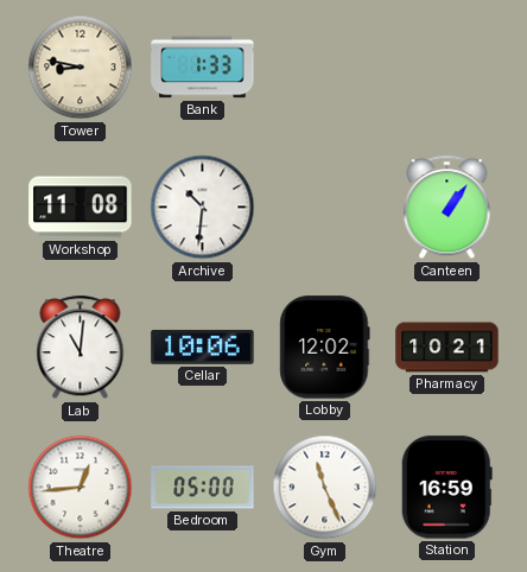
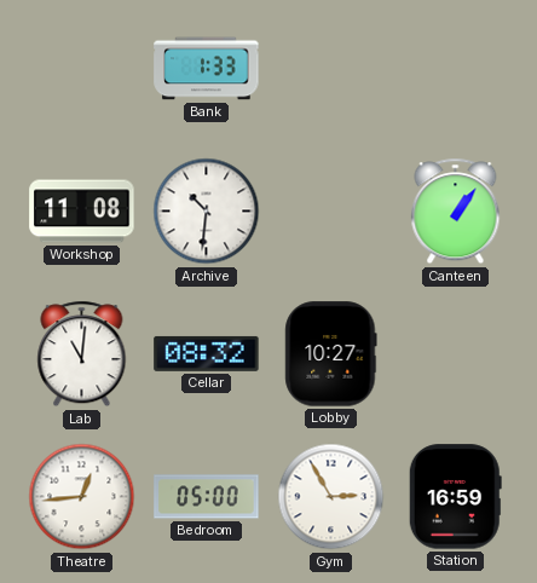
Tower: 8:47 -> none
Cellar: 10:06 -> 08:32
Lobby: 12:02 -> 10:27
Pharmacy: 10:21 -> none
Gym: 11:26 -> 2:55
